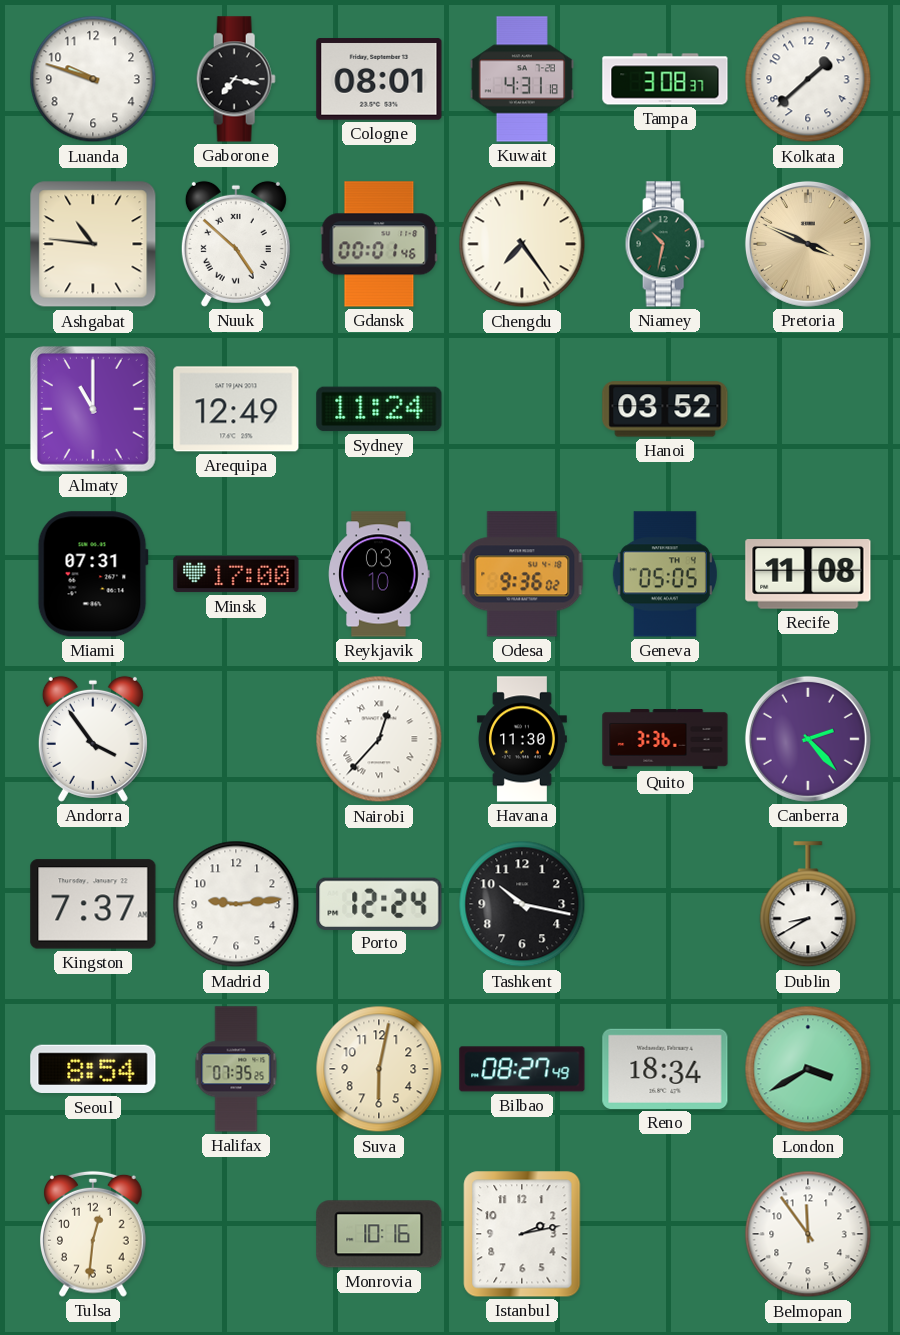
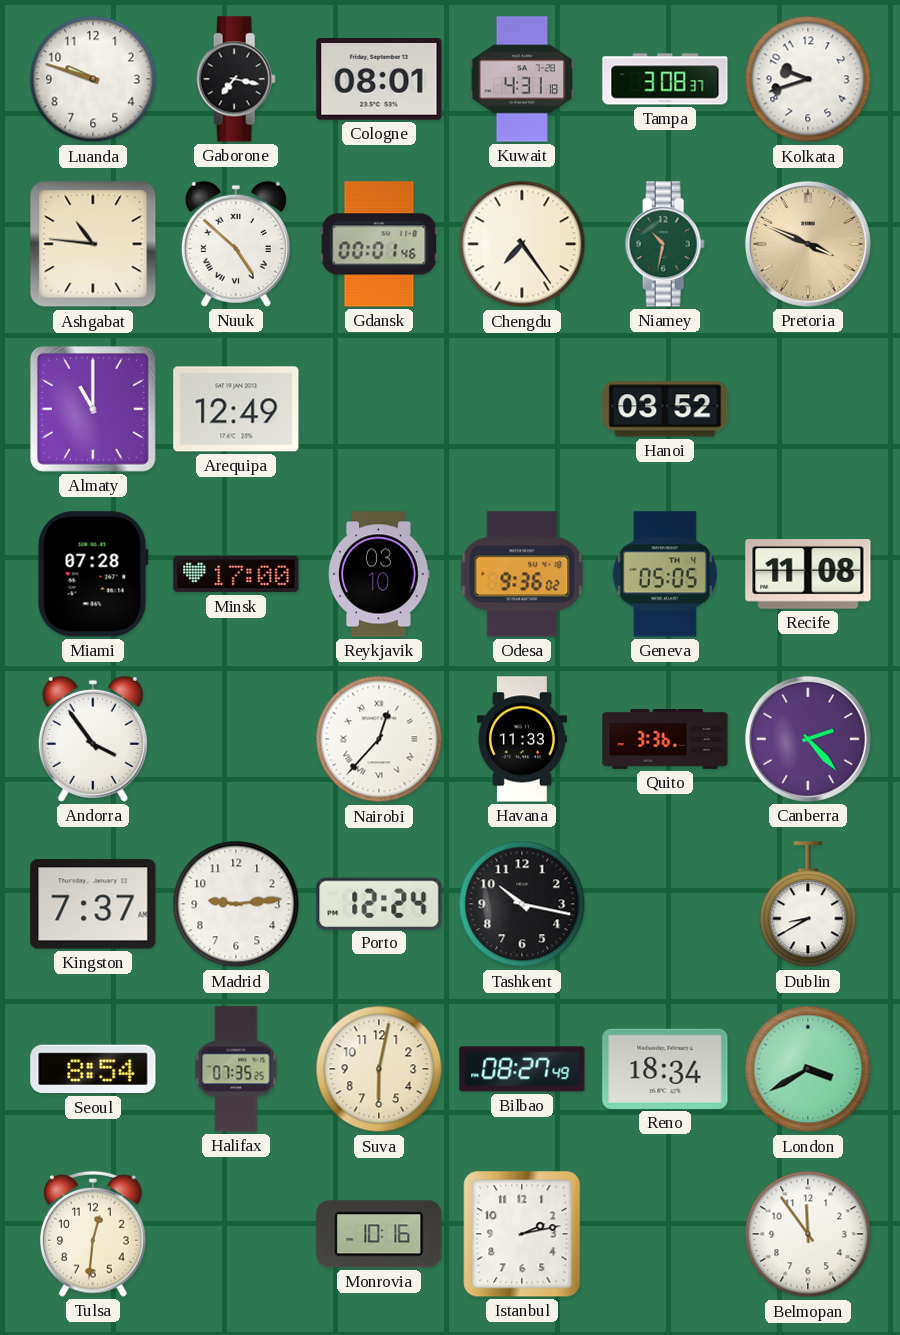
Kolkata: 1:38 -> 9:42
Sydney: 11:24 -> none
Miami: 07:31 -> 07:28
Havana: 11:30 -> 11:33
